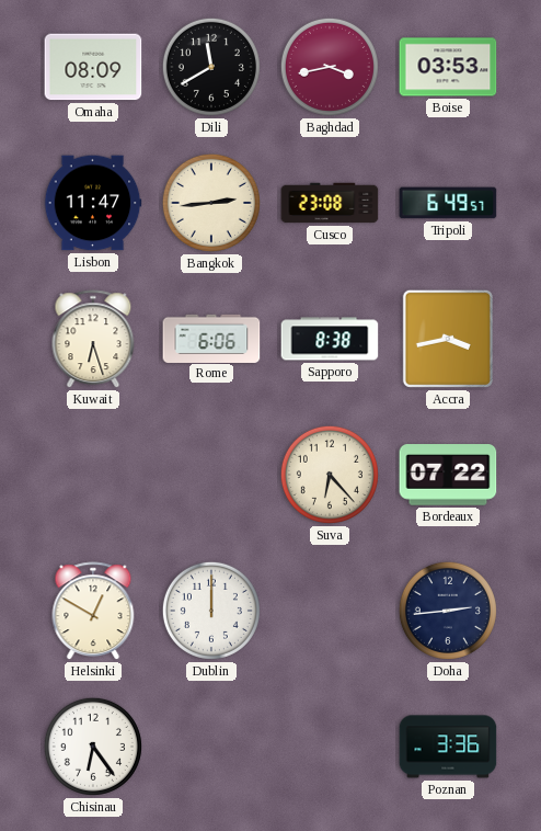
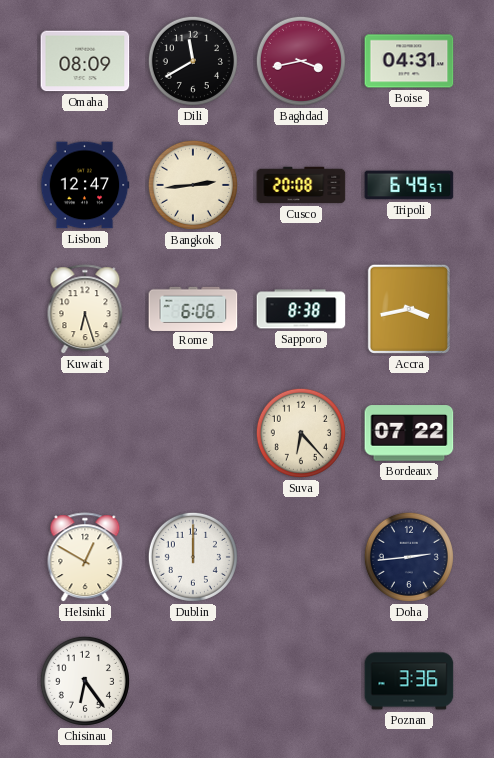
Boise: 03:53 -> 04:31
Lisbon: 11:47 -> 12:47
Cusco: 23:08 -> 20:08
